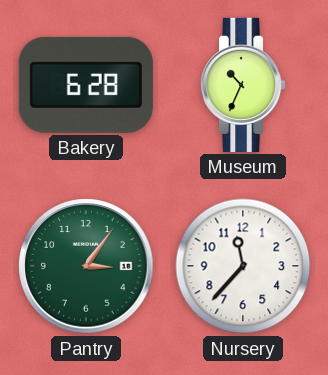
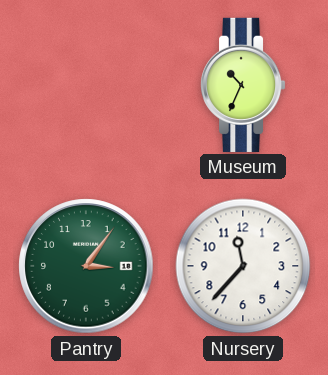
Bakery: 6:28 -> none
